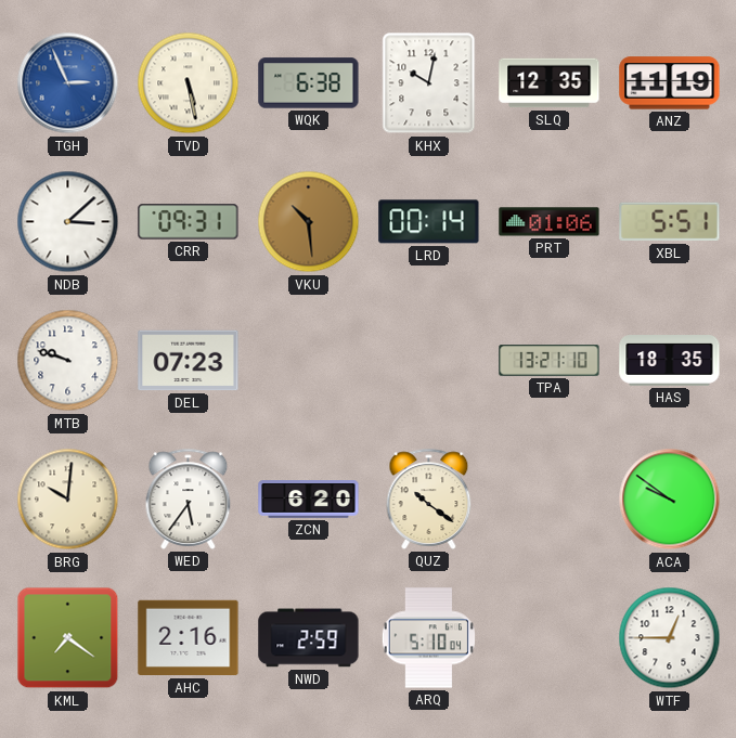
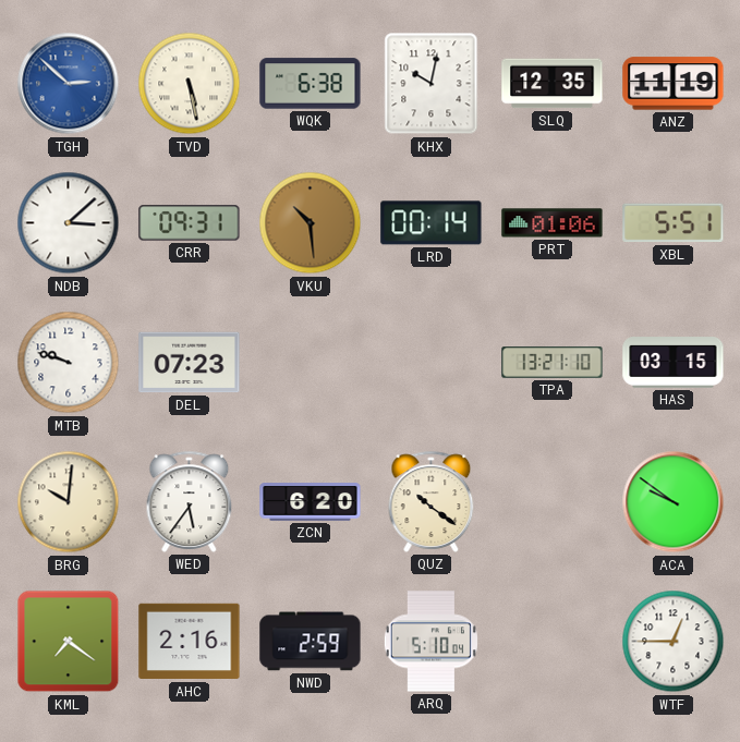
TGH: 2:56 -> 2:52
HAS: 18:35 -> 03:15
